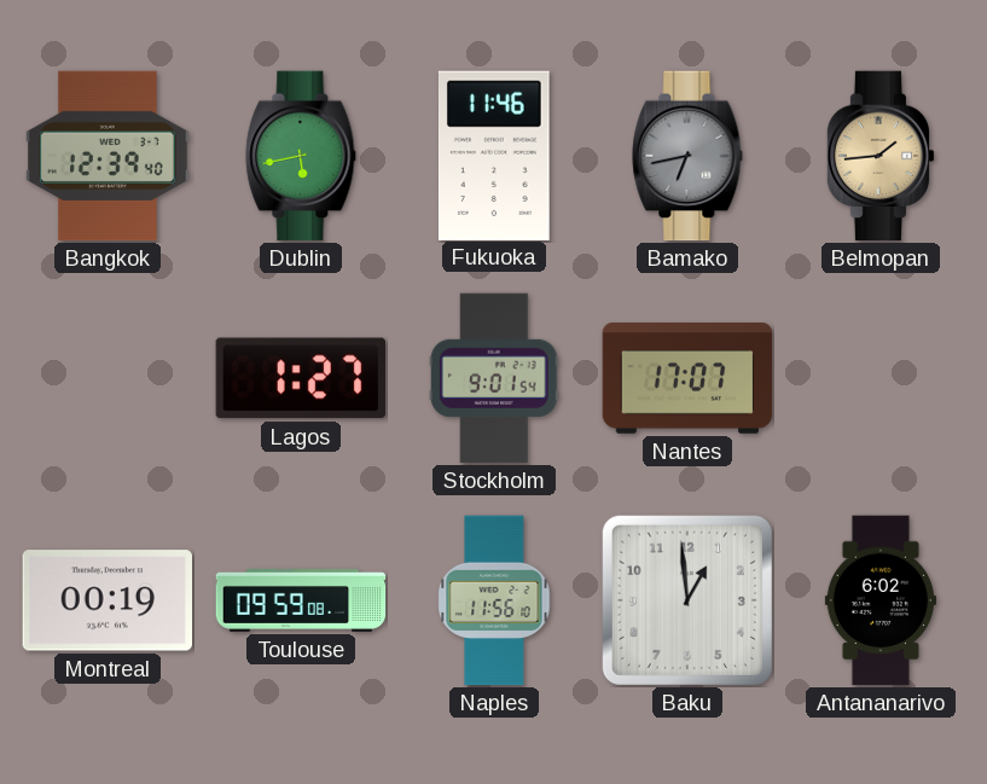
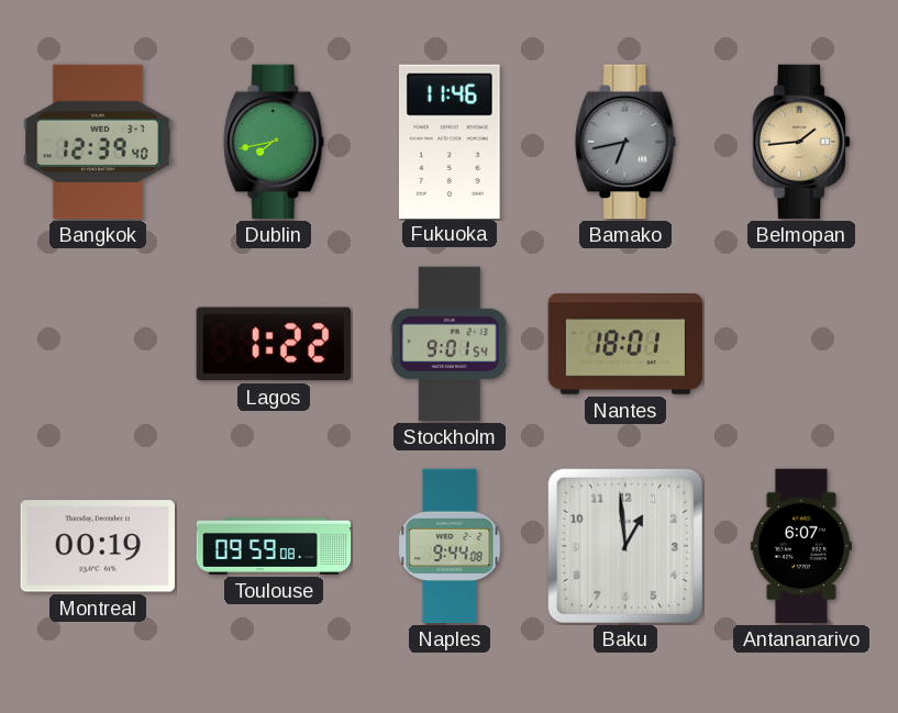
Dublin: 5:43 -> 7:43
Lagos: 1:27 -> 1:22
Nantes: 17:07 -> 18:01
Naples: 11:56 -> 9:44
Antananarivo: 6:02 -> 6:07
